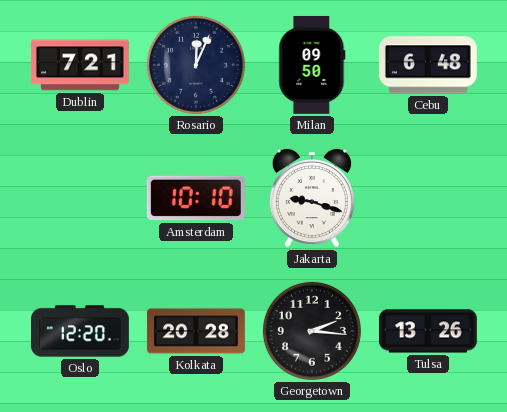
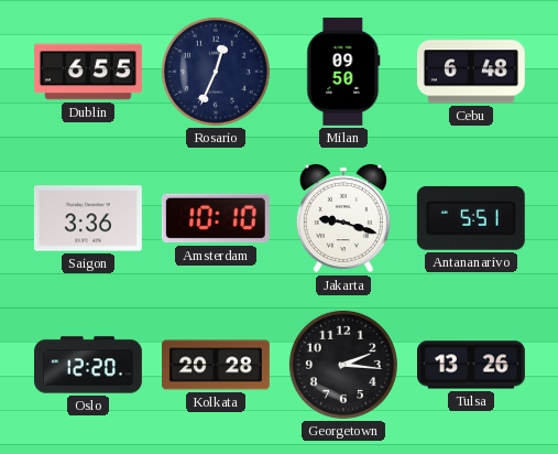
Dublin: 7:21 -> 6:55
Rosario: 12:04 -> 12:34
Saigon: none -> 3:36
Antananarivo: none -> 5:51
